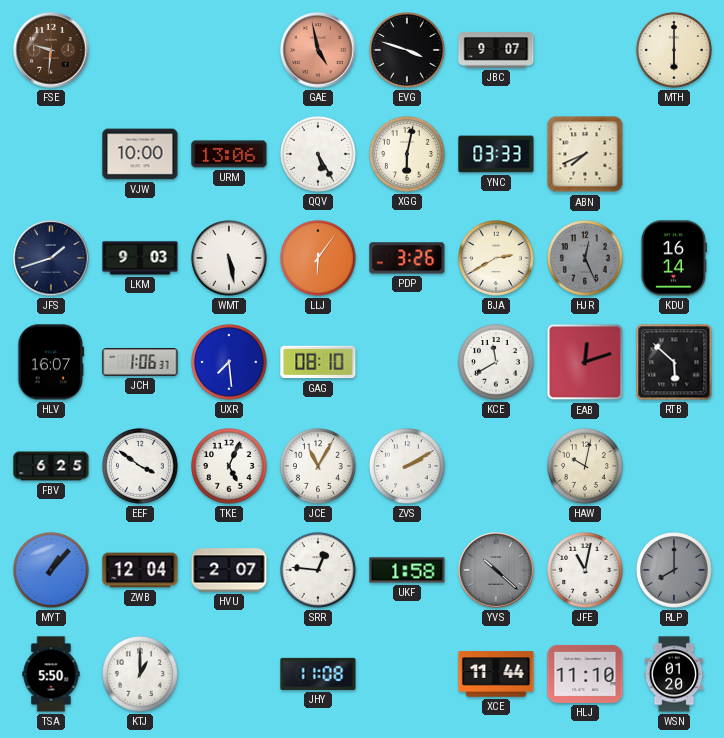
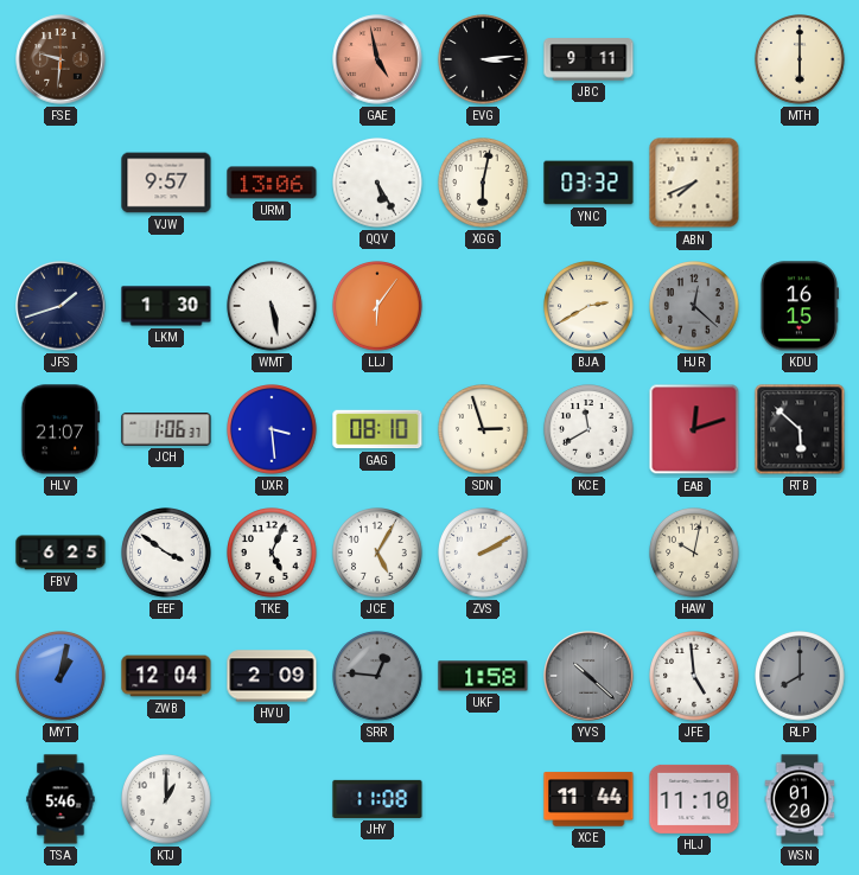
EVG: 3:48 -> 3:14
JBC: 9:07 -> 9:11
VJW: 10:00 -> 9:57
YNC: 03:33 -> 03:32
LKM: 9:03 -> 1:30
PDP: 3:26 -> none
HJR: 12:26 -> 12:22
KDU: 16:14 -> 16:15
HLV: 16:07 -> 21:07
UXR: 7:29 -> 3:29
SDN: none -> 2:57
JCE: 11:05 -> 5:05
MYT: 1:07 -> 1:02
HVU: 2:07 -> 2:09
SRR dial: white -> grey
JFE: 11:02 -> 4:59
TSA: 5:50 -> 5:46
